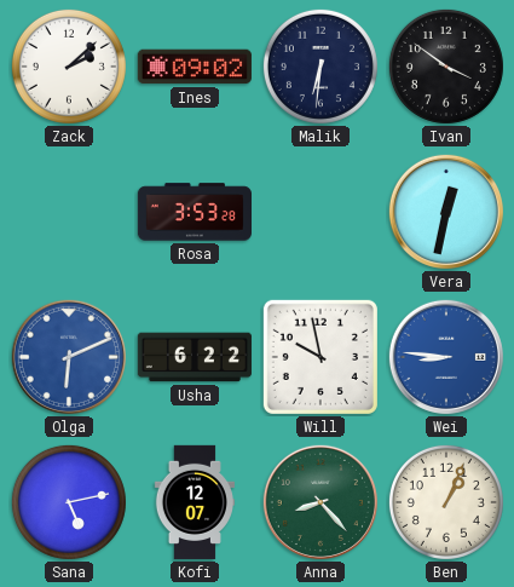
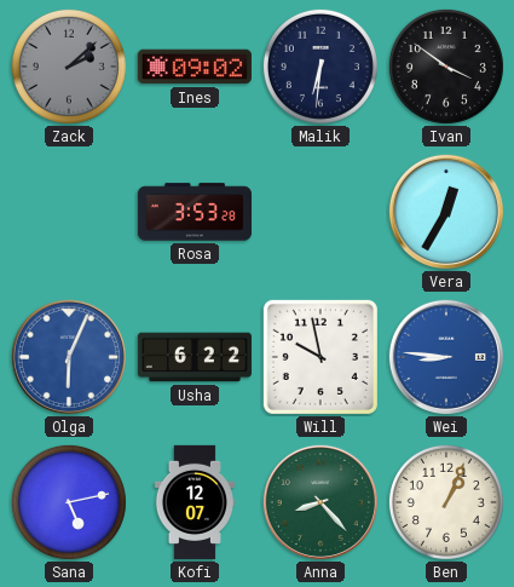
Zack dial: white -> grey
Vera: 12:32 -> 12:35
Olga: 6:11 -> 6:04
